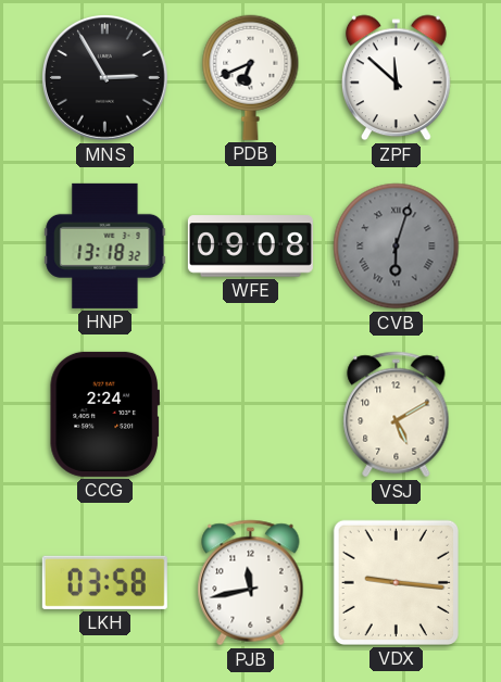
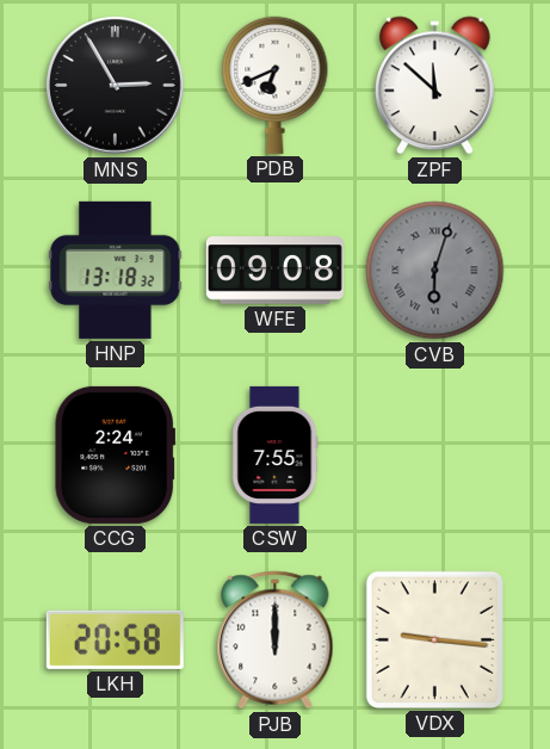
CSW: none -> 7:55
VSJ: 5:10 -> none
LKH: 03:58 -> 20:58
PJB: 11:43 -> 12:00
